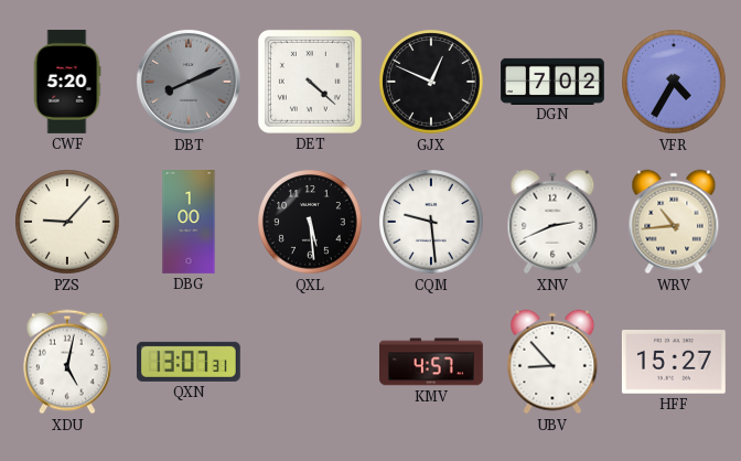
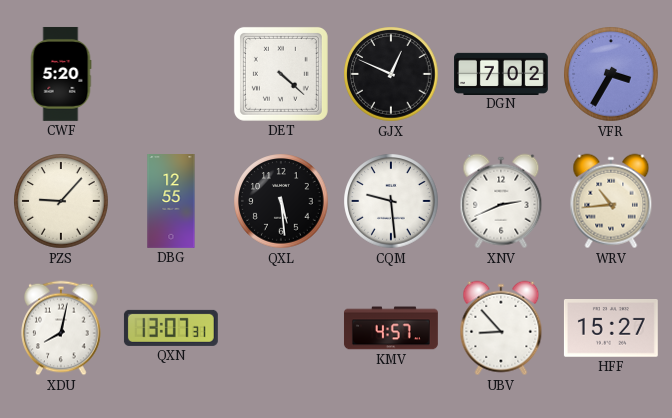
DBT: 8:11 -> none
VFR: 4:35 -> 3:35
DBG: 1:00 -> 12:55
XDU: 5:02 -> 8:02
